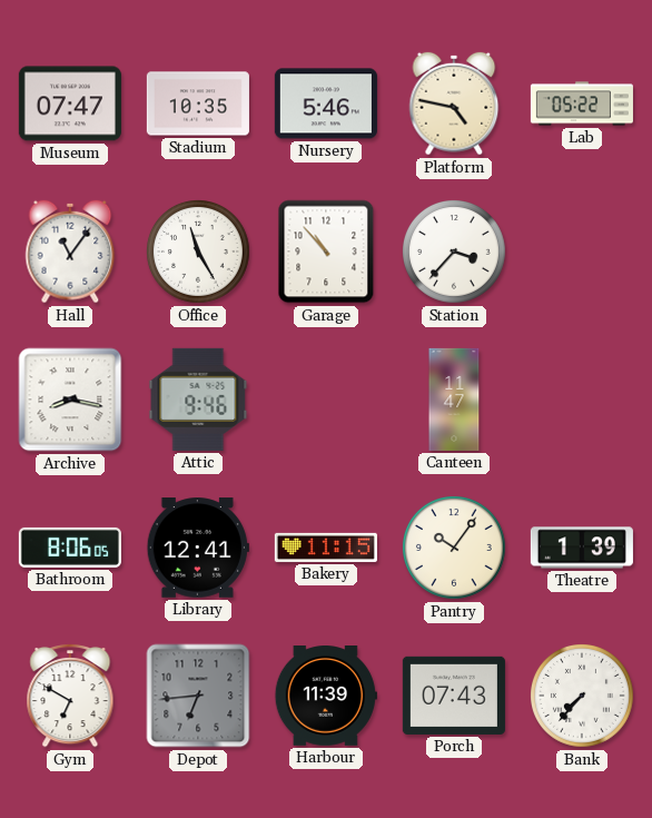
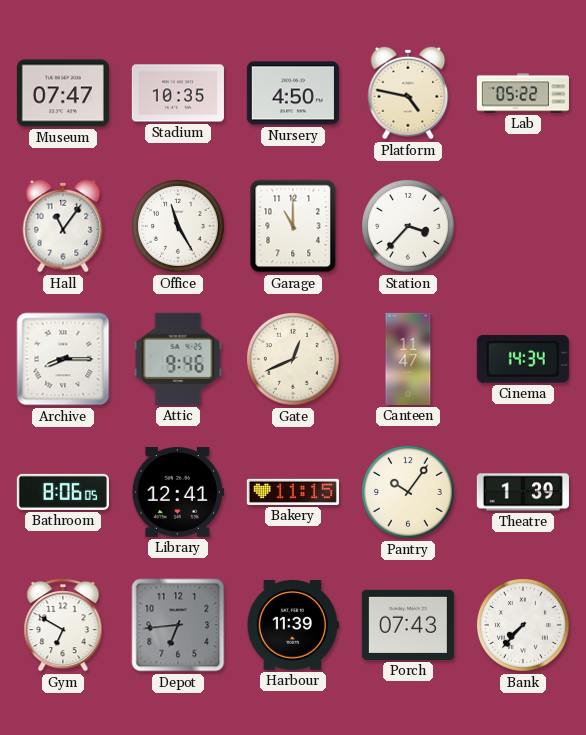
Nursery: 5:46 -> 4:50
Garage: 10:53 -> 11:00
Archive: 8:17 -> 8:15
Gate: none -> 12:41
Cinema: none -> 14:34
